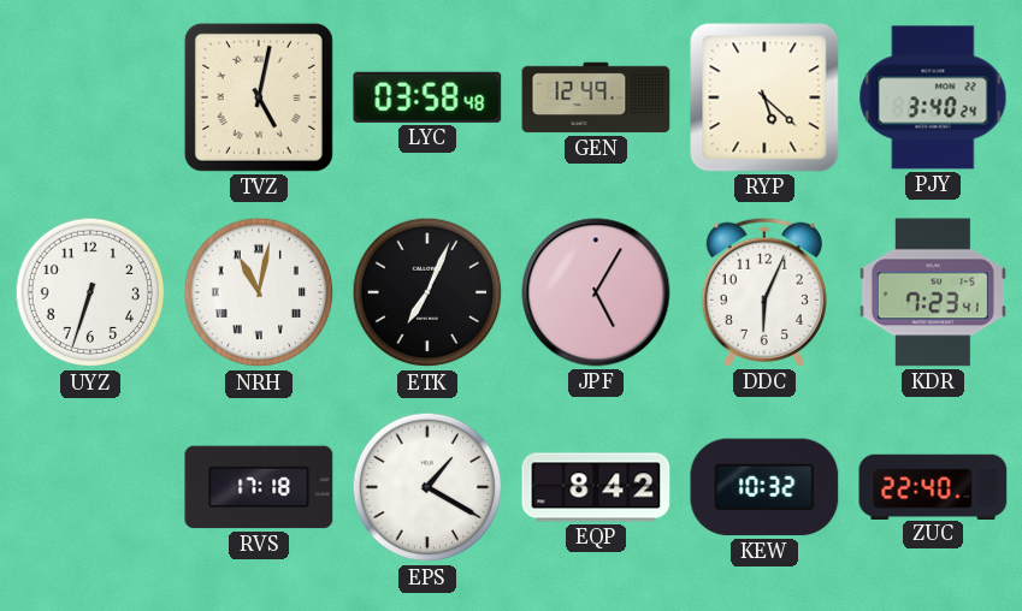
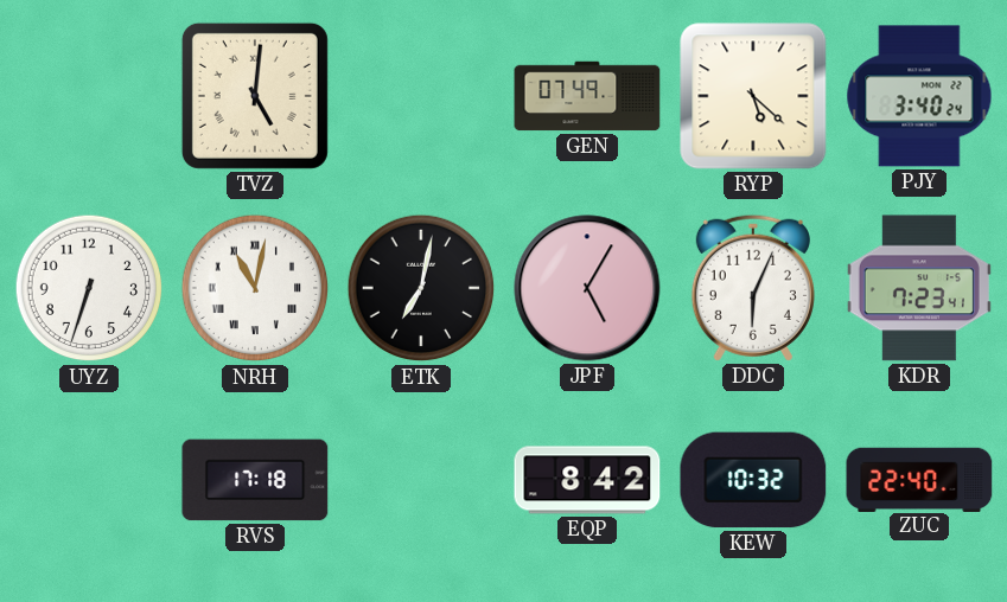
TVZ: 5:02 -> 5:01
LYC: 03:58 -> none
GEN: 12:49 -> 07:49
ETK: 7:04 -> 7:02
EPS: 1:20 -> none
